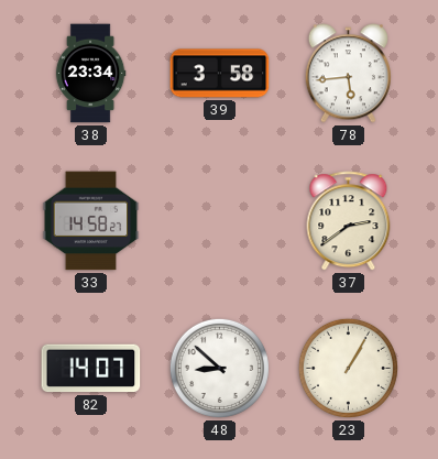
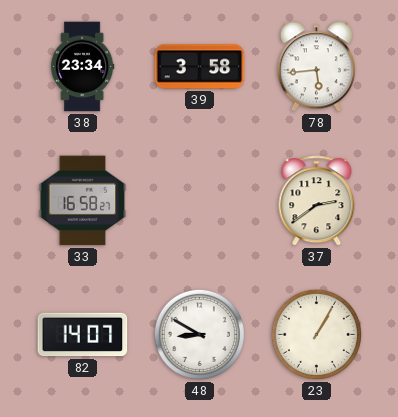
33: 14:58 -> 16:58
48: 8:52 -> 8:50
